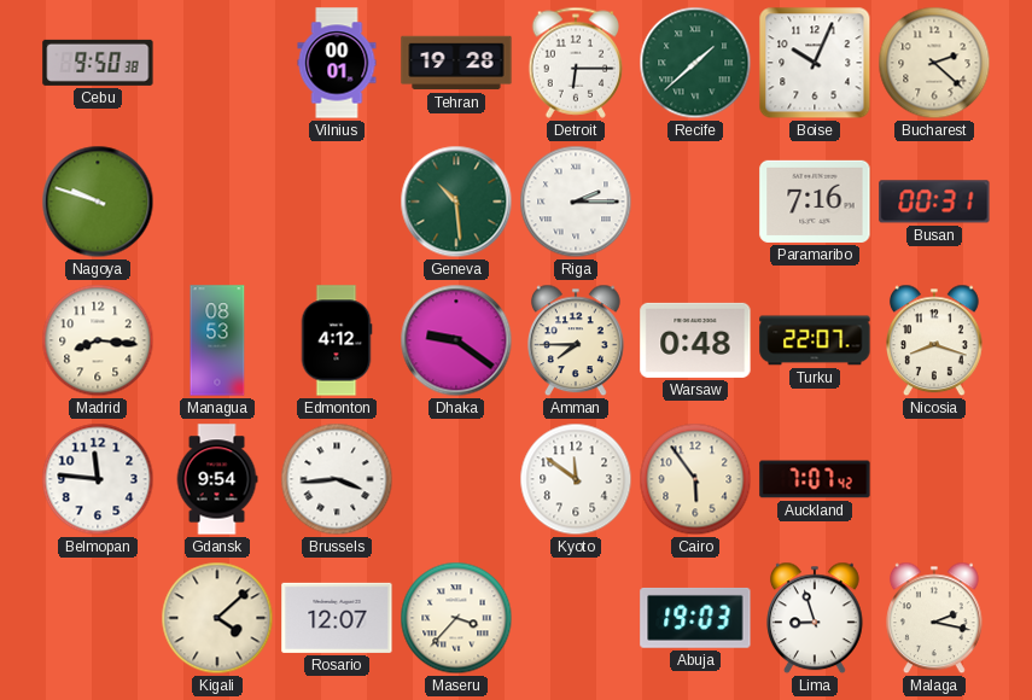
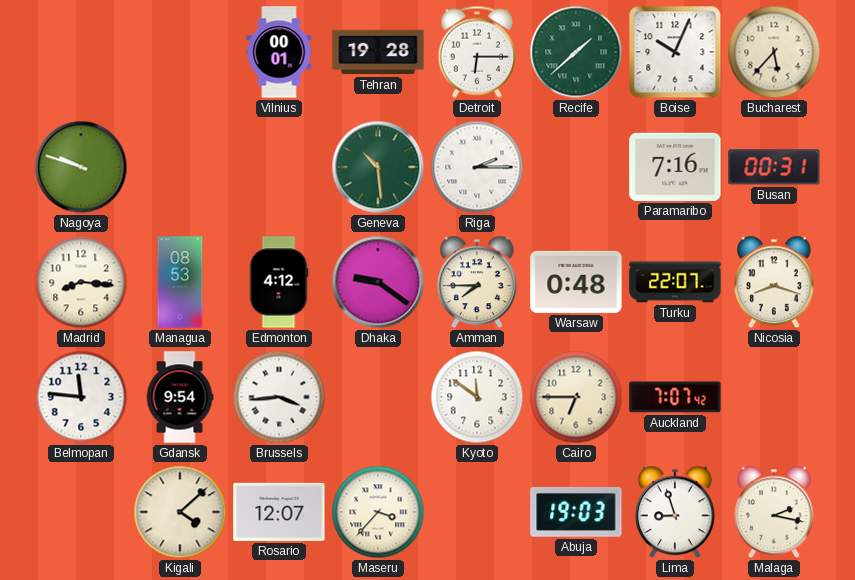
Cebu: 9:50 -> none
Bucharest: 2:22 -> 5:37
Cairo: 5:54 -> 6:45
